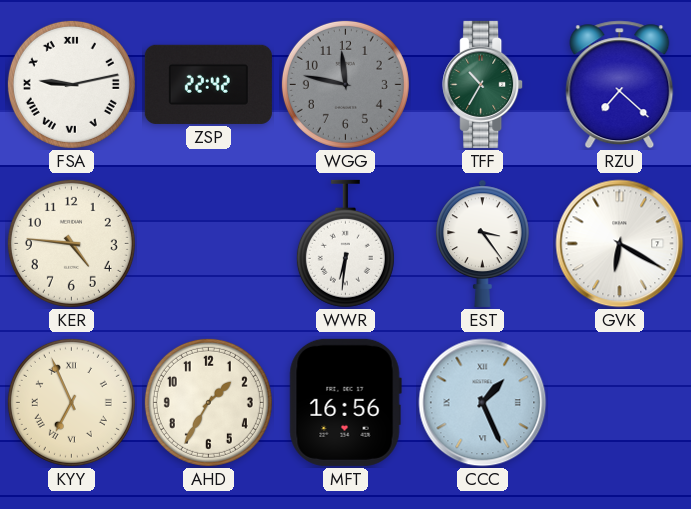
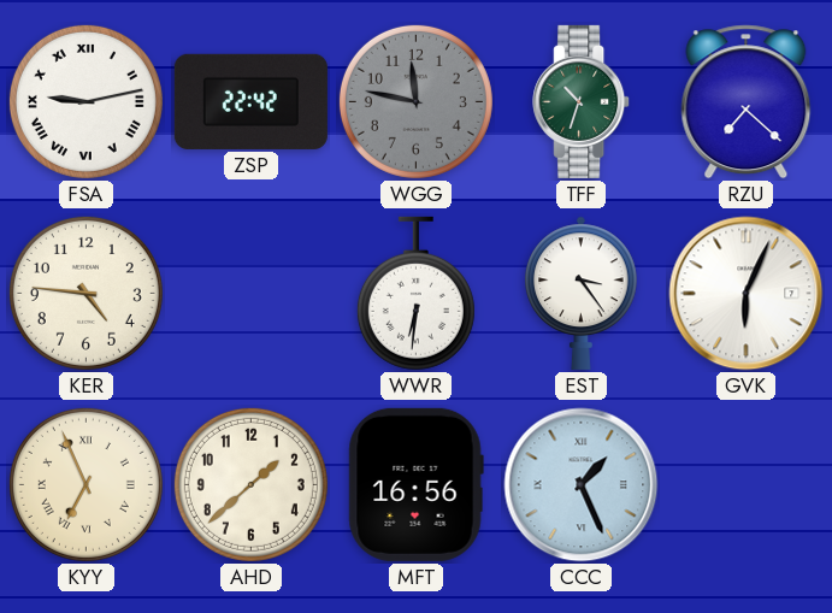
TFF: 10:35 -> 10:33
GVK: 6:20 -> 6:04
AHD: 1:35 -> 1:38
